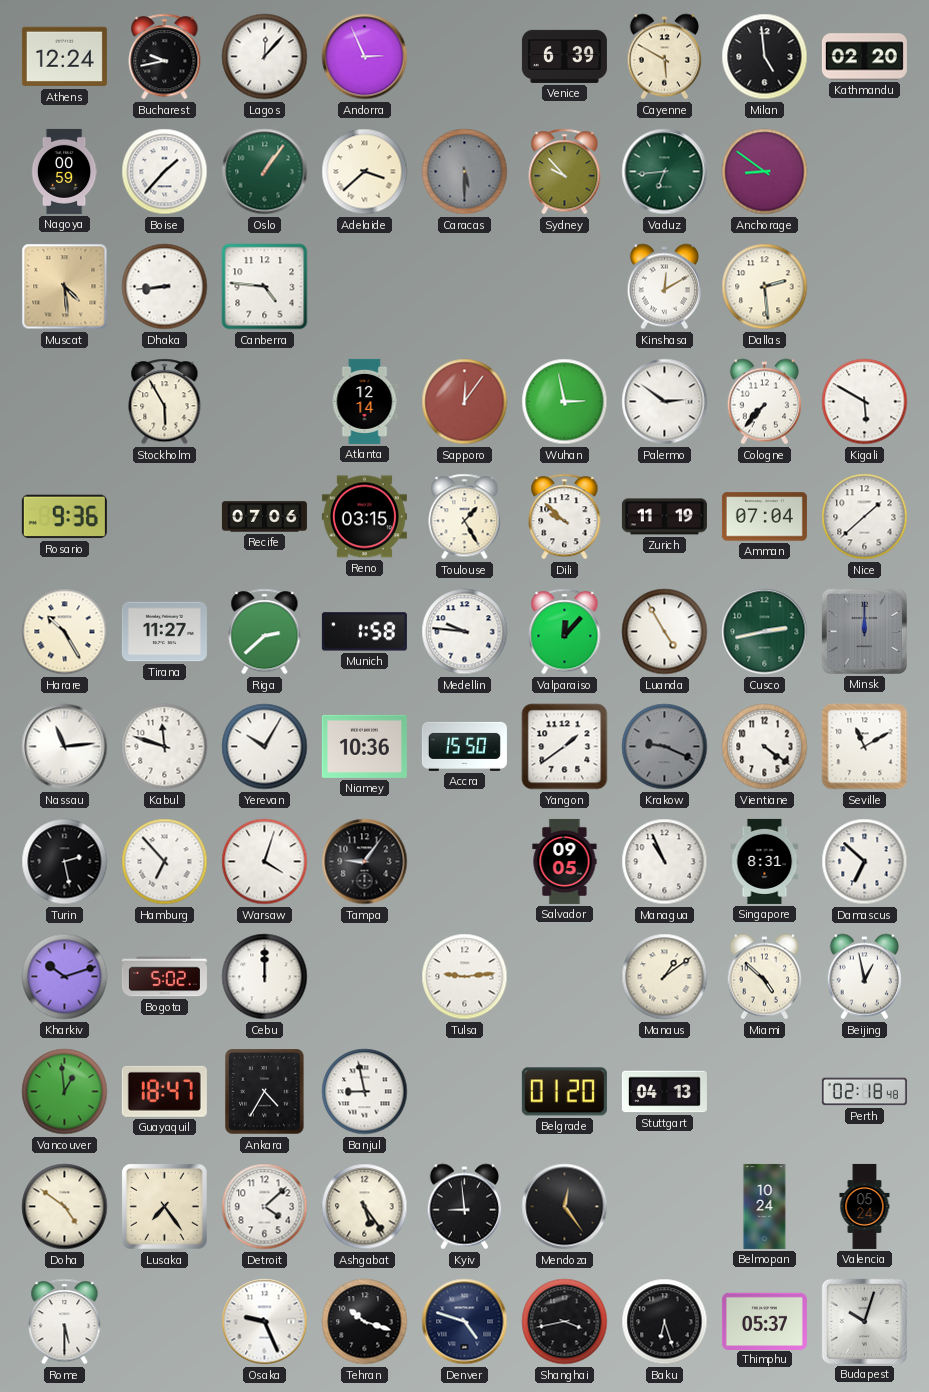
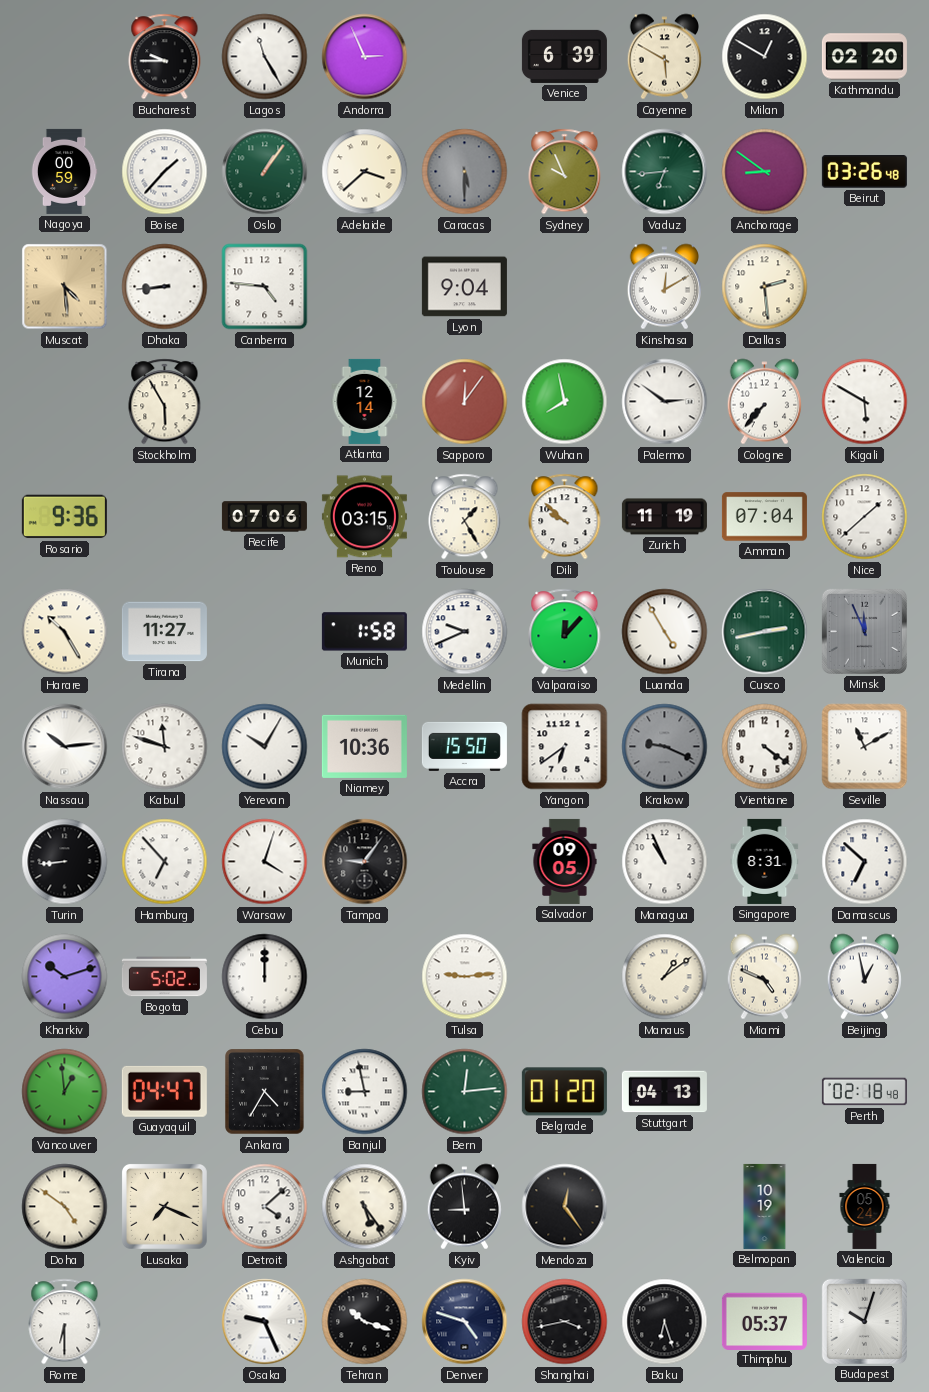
Athens: 12:24 -> none
Bucharest: 9:43 -> 9:45
Lagos: 12:07 -> 11:25
Milan: 4:59 -> 12:50
Sydney: 9:53 -> 9:56
Beirut: none -> 03:26
Lyon: none -> 9:04
Wuhan: 2:58 -> 7:58
Riga: 2:38 -> none
Medellin: 9:46 -> 9:41
Minsk: 12:00 -> 11:56
Nassau: 11:14 -> 10:14
Yangon: 1:39 -> 6:39
Turin: 2:28 -> 8:44
Miami: 4:52 -> 4:49
Guayaquil: 18:47 -> 04:47
Bern: none -> 12:14
Lusaka: 7:24 -> 7:19
Belmopan: 10:24 -> 10:19
Rome: 5:30 -> 6:30
